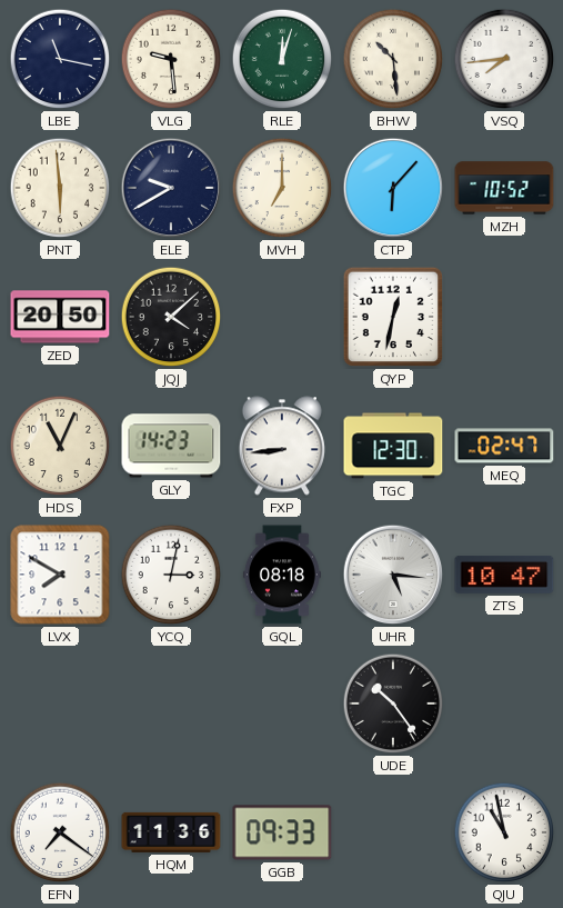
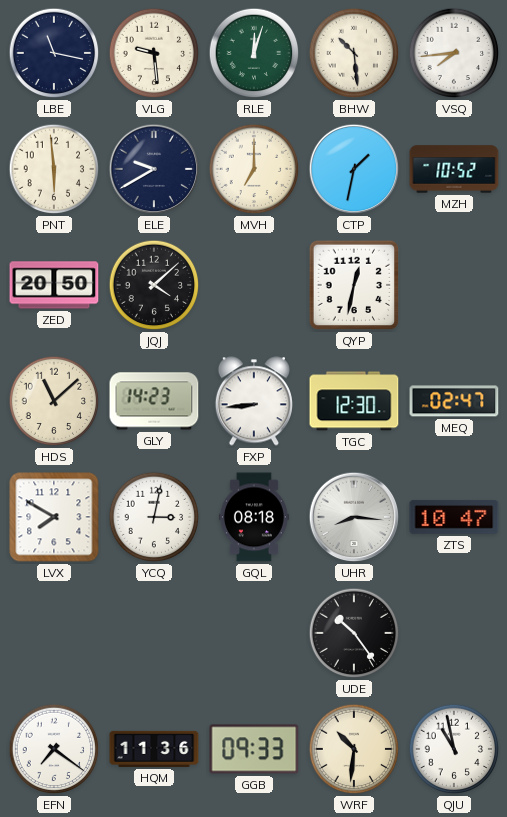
CTP: 6:07 -> 1:32
HDS: 11:04 -> 11:08
UHR: 5:16 -> 8:16
WRF: none -> 10:31
